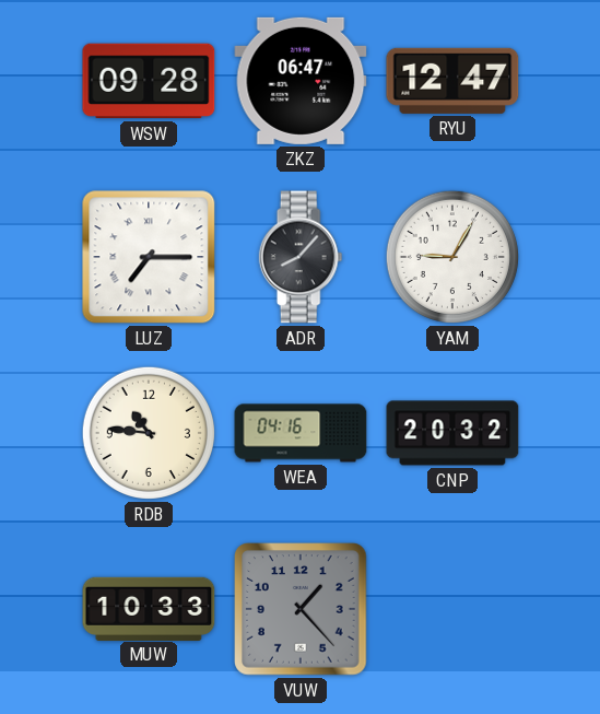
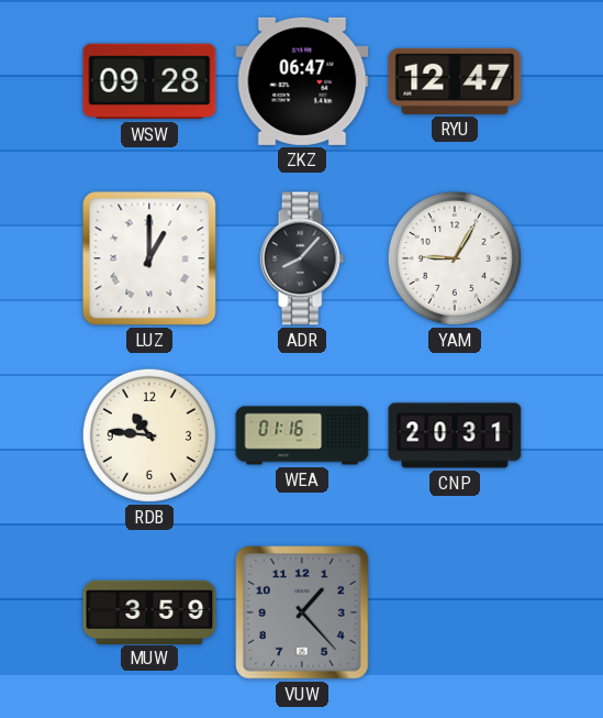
LUZ: 7:15 -> 1:00
WEA: 04:16 -> 01:16
CNP: 20:32 -> 20:31
MUW: 10:33 -> 3:59
